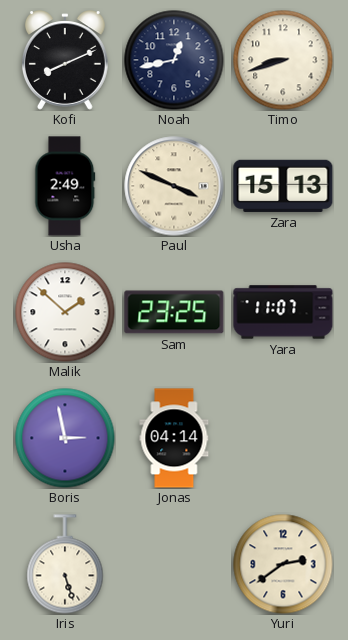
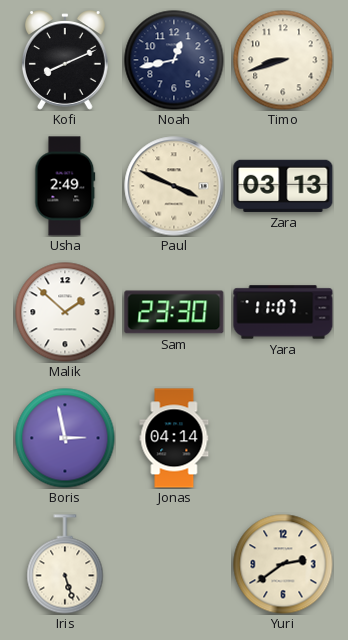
Zara: 15:13 -> 03:13
Sam: 23:25 -> 23:30
